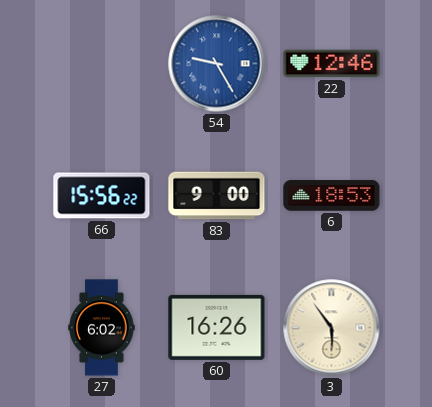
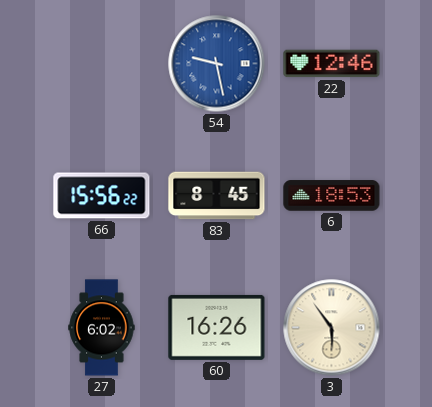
54: 9:25 -> 9:28
83: 9:00 -> 8:45
